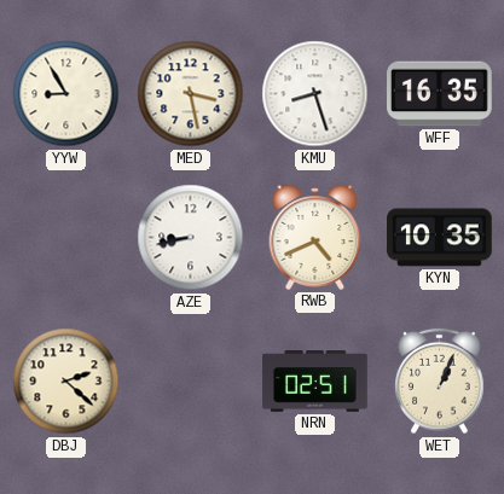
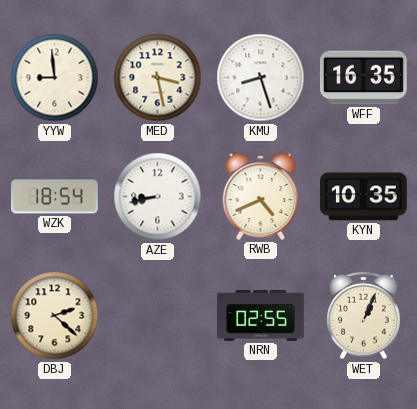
YYW: 8:55 -> 8:59
WZK: none -> 18:54
NRN: 02:51 -> 02:55
